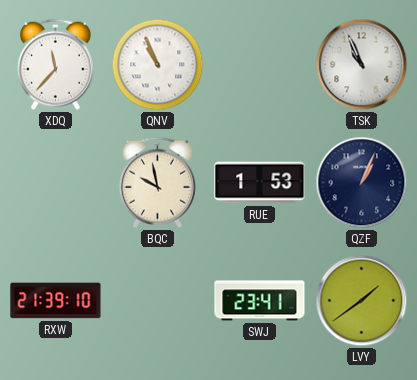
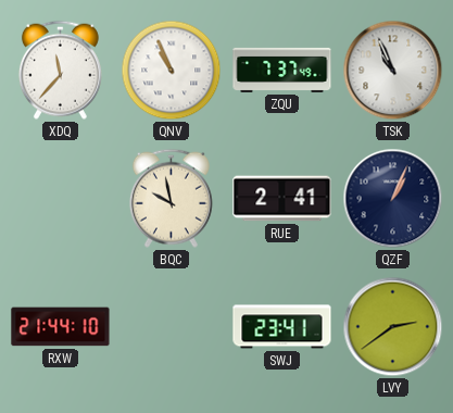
ZQU: none -> 7:37
RUE: 1:53 -> 2:41
RXW: 21:39 -> 21:44
LVY: 1:39 -> 2:39
